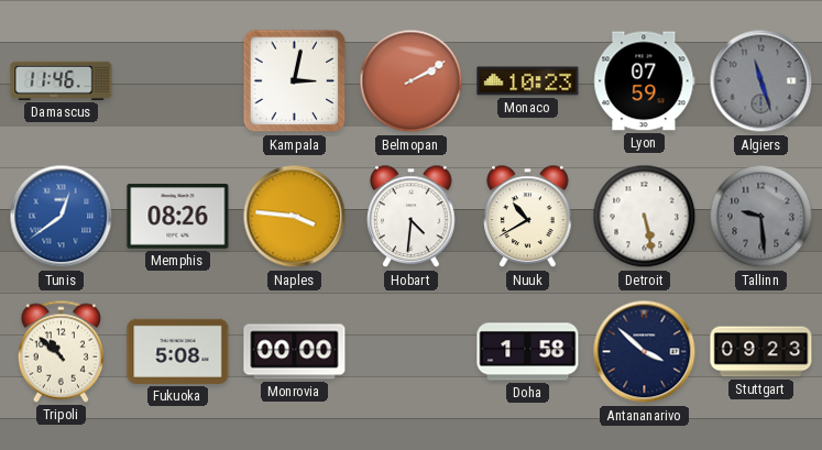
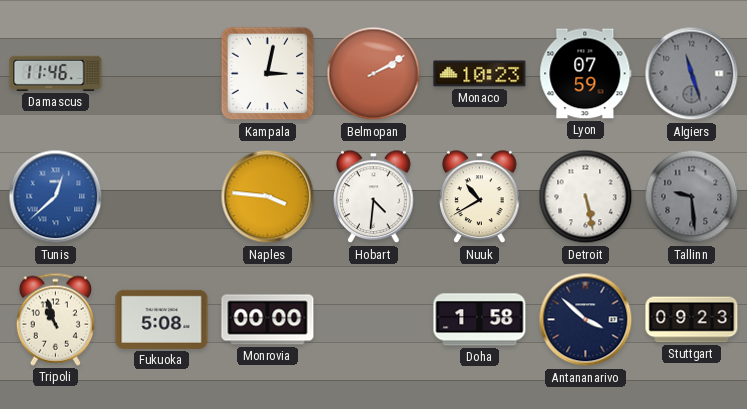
Tunis: 12:39 -> 12:38
Memphis: 08:26 -> none
Tripoli: 10:52 -> 10:57
